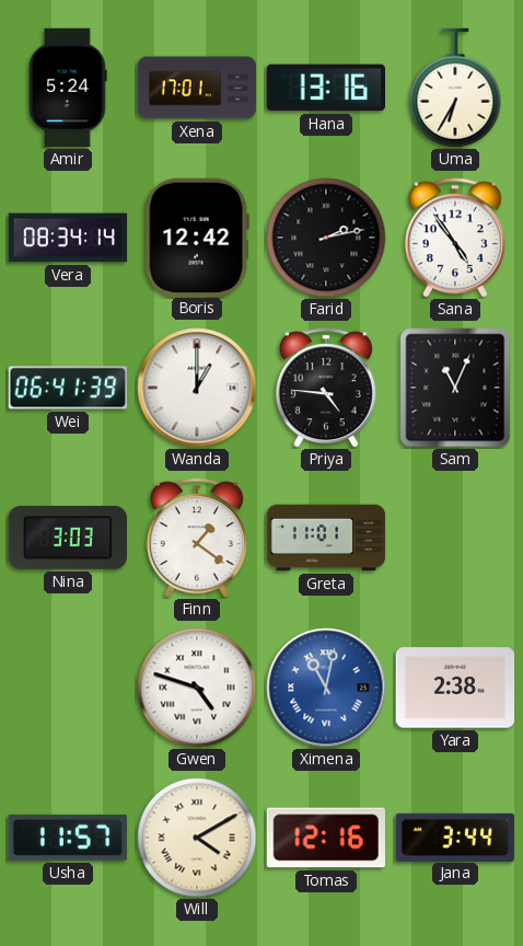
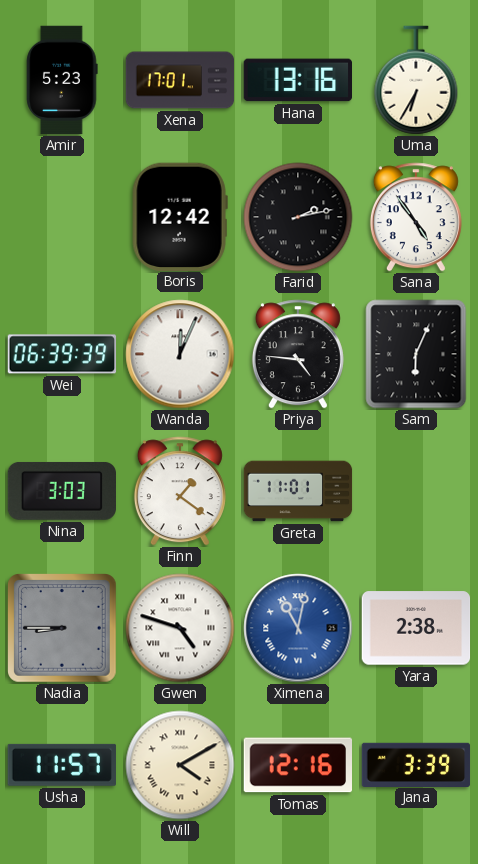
Amir: 5:24 -> 5:23
Vera: 08:34 -> none
Wei: 06:41 -> 06:39
Wanda: 1:00 -> 12:04
Sam: 11:04 -> 6:04
Nadia: none -> 8:45
Jana: 3:44 -> 3:39
